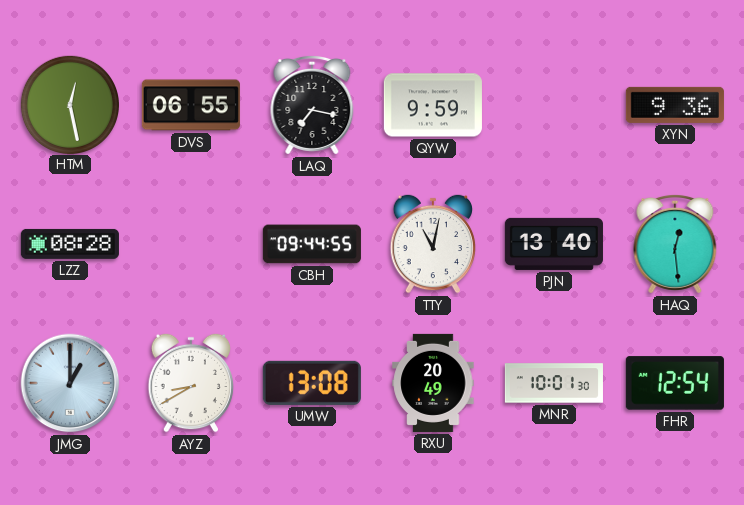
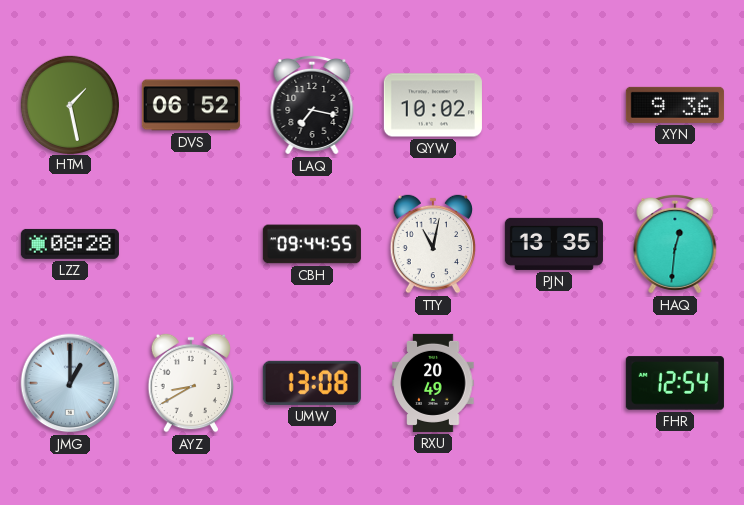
HTM: 12:28 -> 1:28
DVS: 06:55 -> 06:52
QYW: 9:59 -> 10:02
PJN: 13:40 -> 13:35
HAQ: 12:29 -> 12:31
MNR: 10:01 -> none
